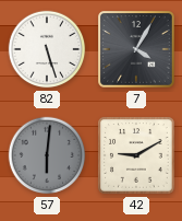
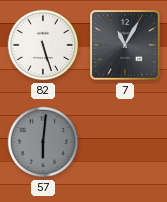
7: 4:05 -> 11:05
42: 9:10 -> none
